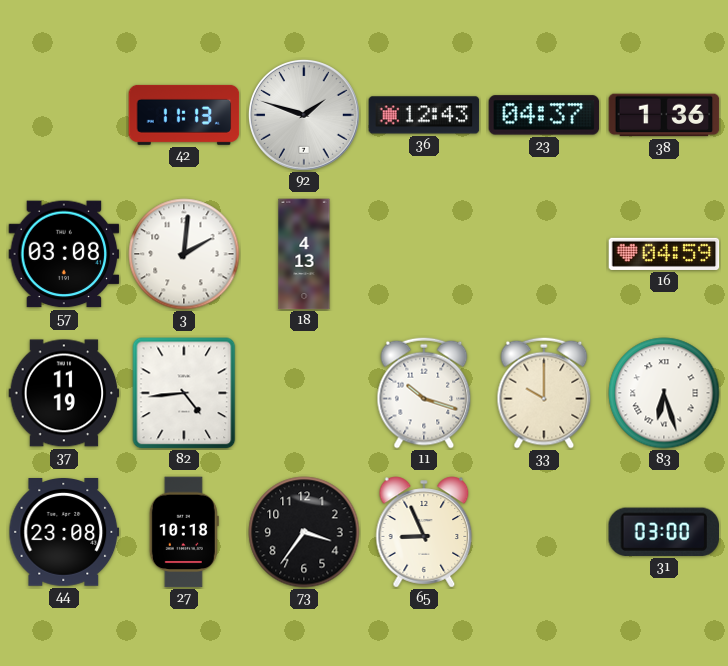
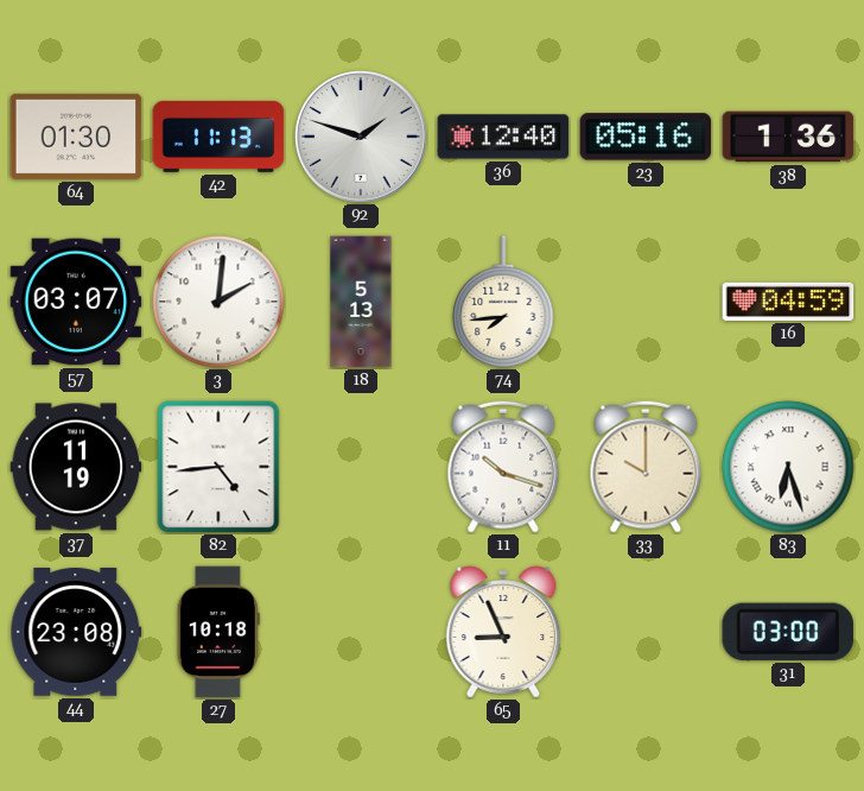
64: none -> 01:30
36: 12:43 -> 12:40
23: 04:37 -> 05:16
57: 03:08 -> 03:07
18: 4:13 -> 5:13
74: none -> 7:44
73: 3:36 -> none
